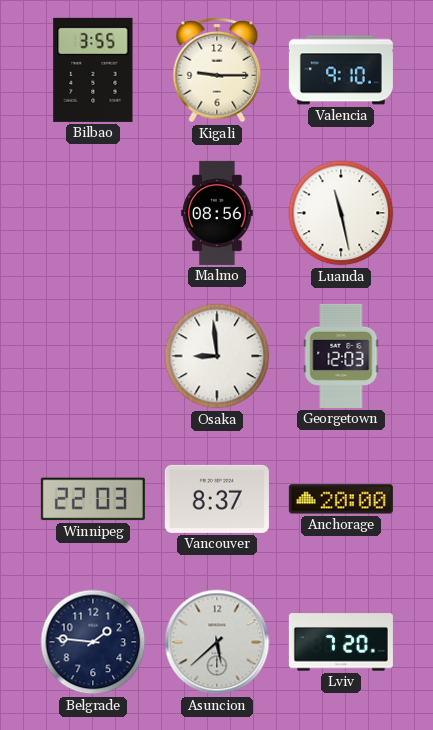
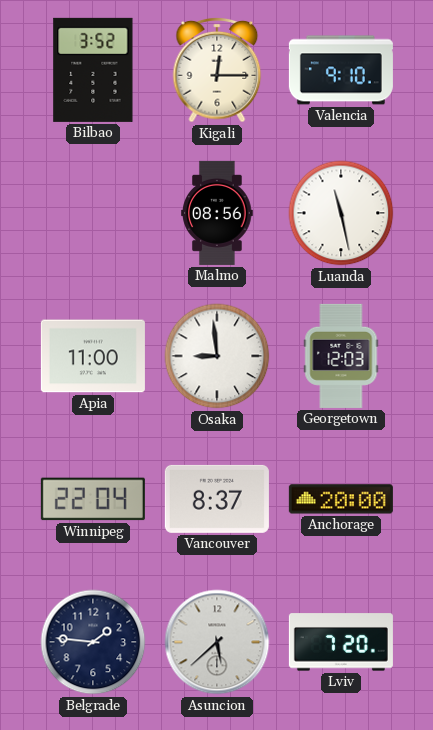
Bilbao: 3:55 -> 3:52
Kigali: 9:15 -> 12:15
Apia: none -> 11:00
Winnipeg: 22:03 -> 22:04
